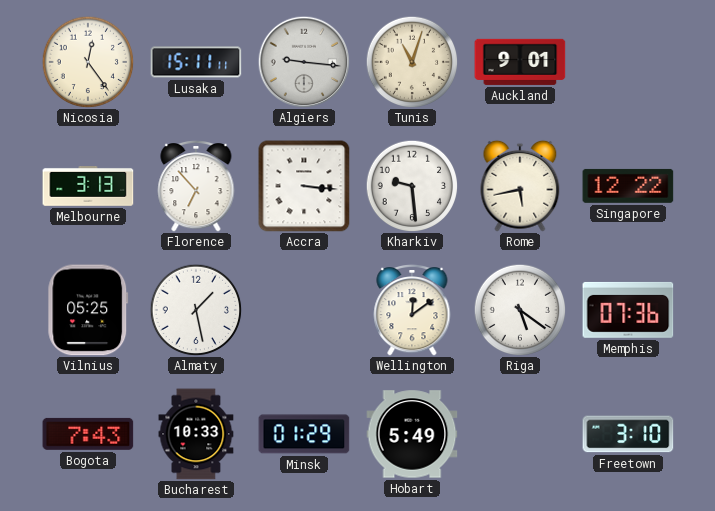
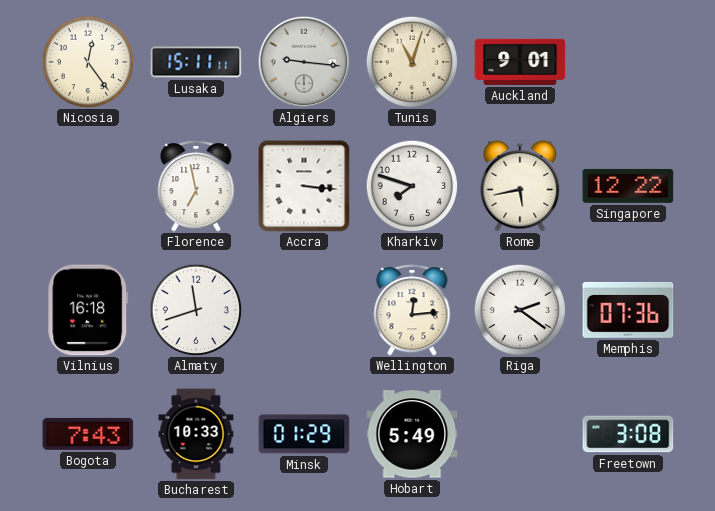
Melbourne: 3:13 -> none
Florence: 6:53 -> 6:58
Kharkiv: 9:29 -> 7:48
Vilnius: 05:25 -> 16:18
Almaty: 1:28 -> 11:42
Wellington: 12:09 -> 12:14
Riga: 5:21 -> 2:21
Freetown: 3:10 -> 3:08
